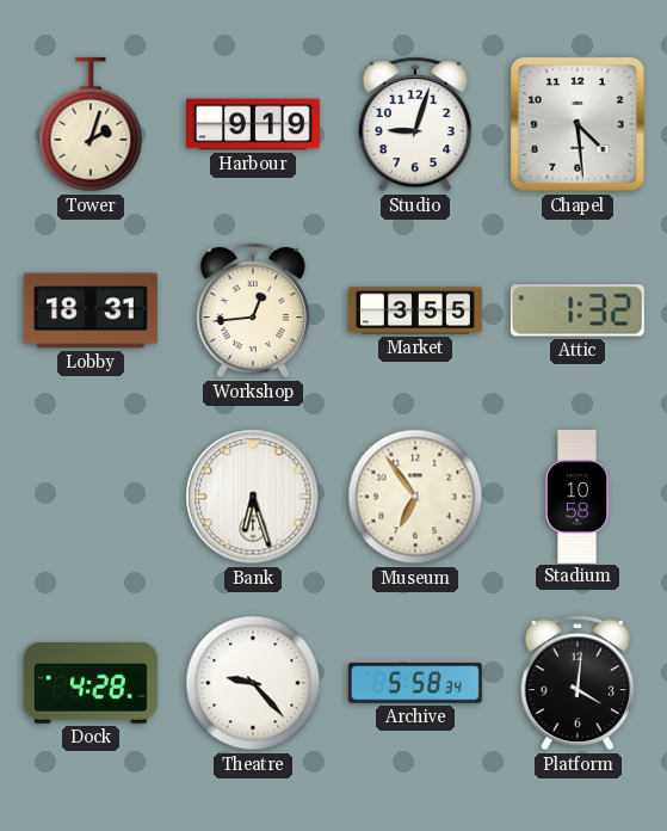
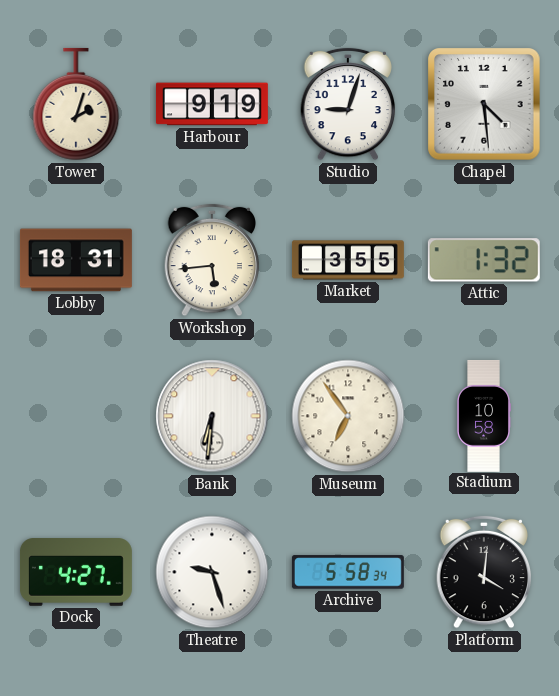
Workshop: 12:44 -> 5:44
Bank: 6:27 -> 6:31
Dock: 4:28 -> 4:27
Theatre: 9:23 -> 9:27
